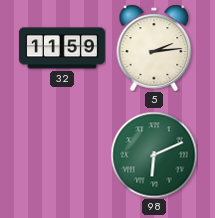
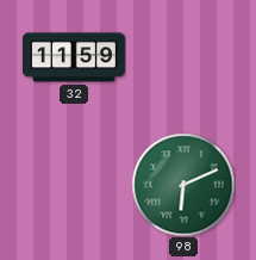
5: 2:14 -> none
